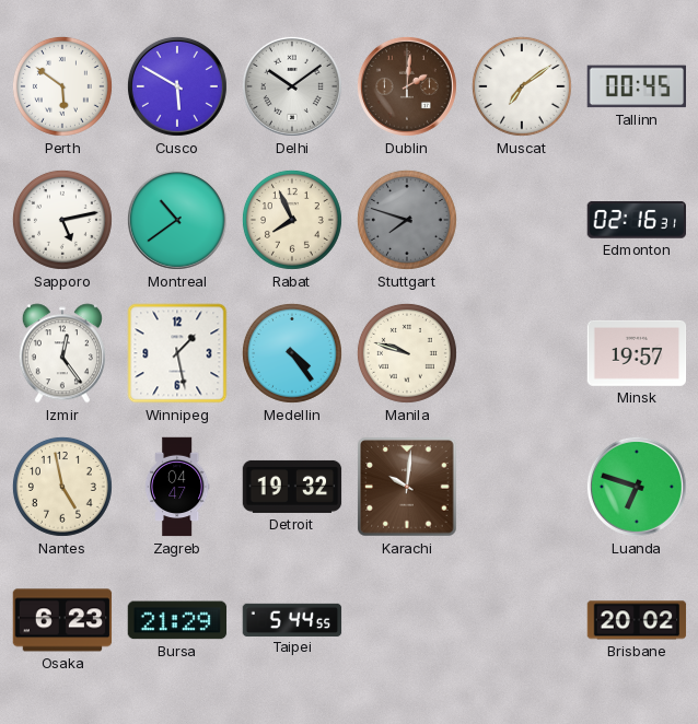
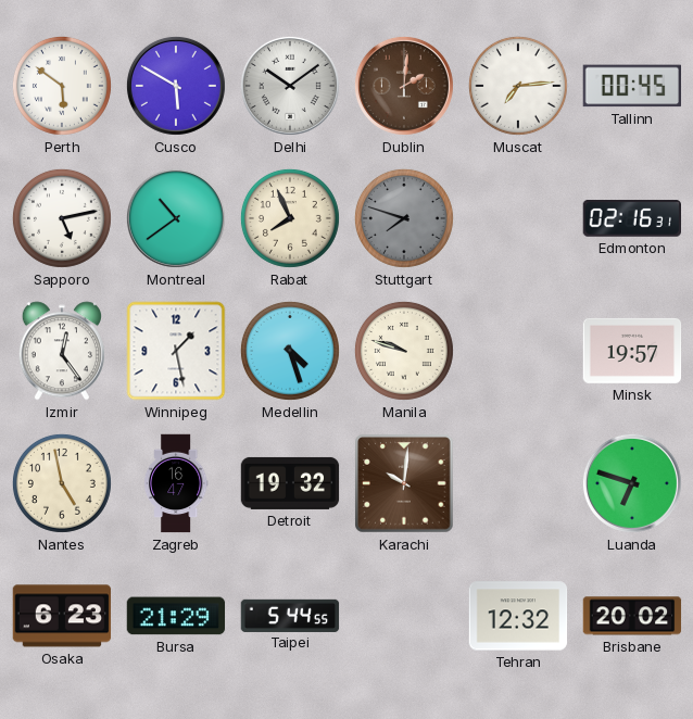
Muscat: 7:09 -> 7:14
Medellin: 4:24 -> 4:27
Zagreb: 04:47 -> 16:47
Tehran: none -> 12:32
